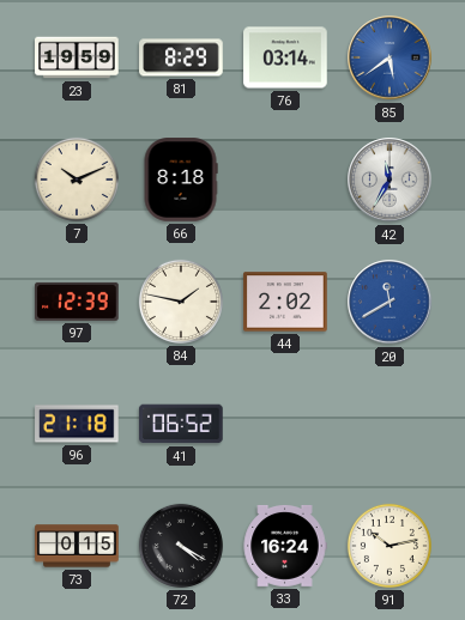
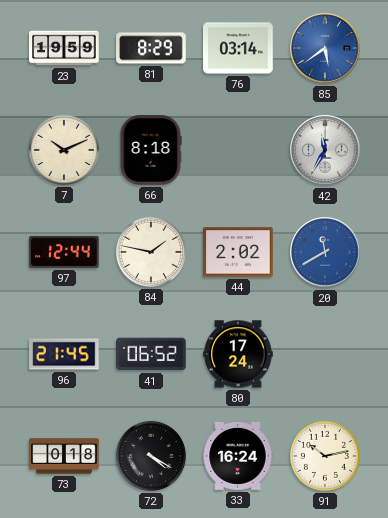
97: 12:39 -> 12:44
96: 21:18 -> 21:45
80: none -> 17:24
73: 0:15 -> 0:18
